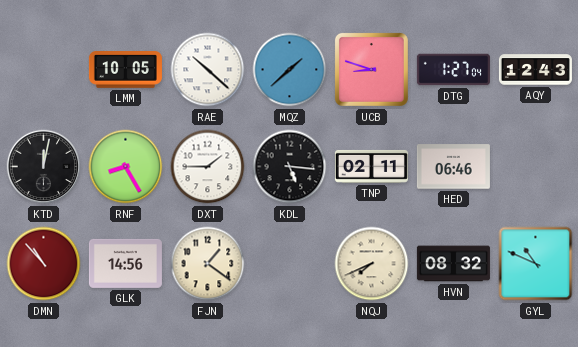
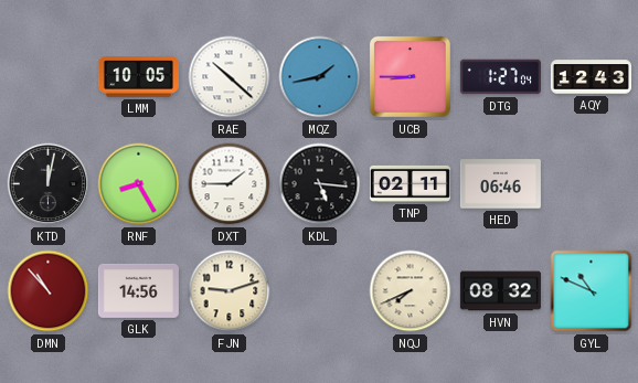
MQZ: 1:38 -> 1:43
UCB: 8:48 -> 8:45
FJN: 1:21 -> 9:12
